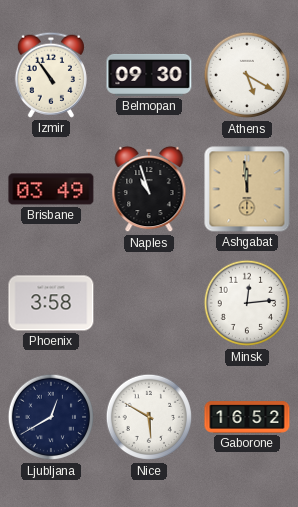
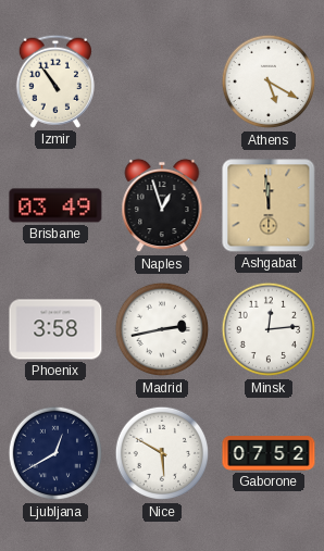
Belmopan: 09:30 -> none
Naples: 10:57 -> 12:57
Madrid: none -> 2:43
Gaborone: 16:52 -> 07:52
